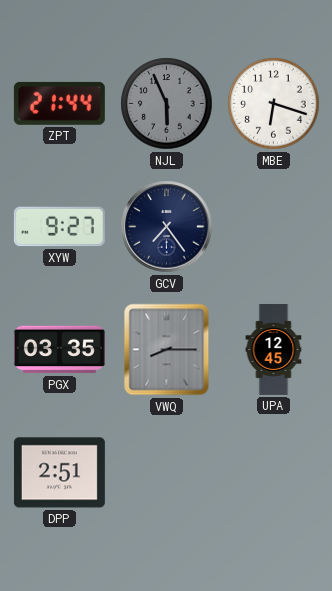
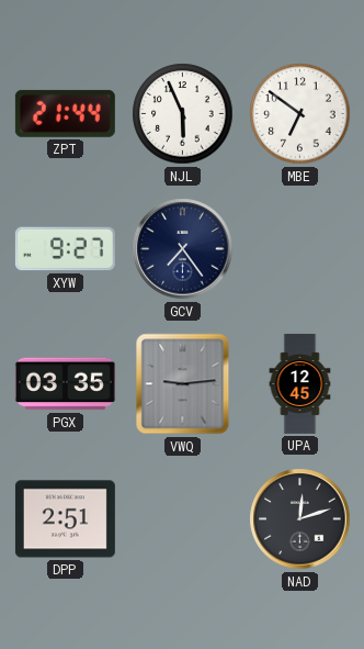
NJL dial: grey -> white
MBE: 6:18 -> 6:51
VWQ: 8:15 -> 9:14
NAD: none -> 12:12
